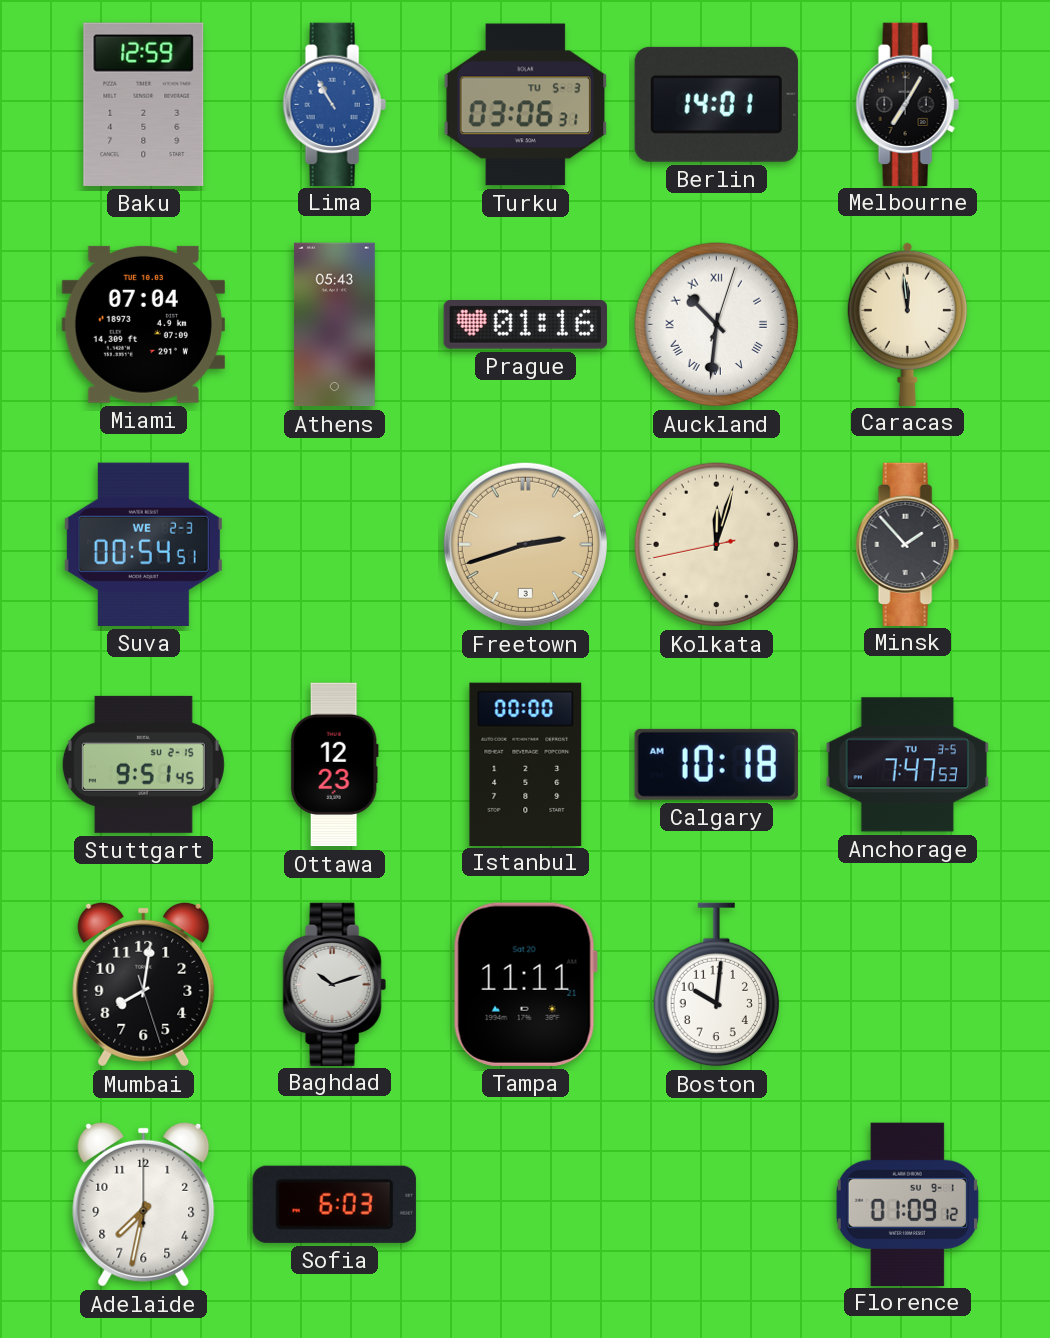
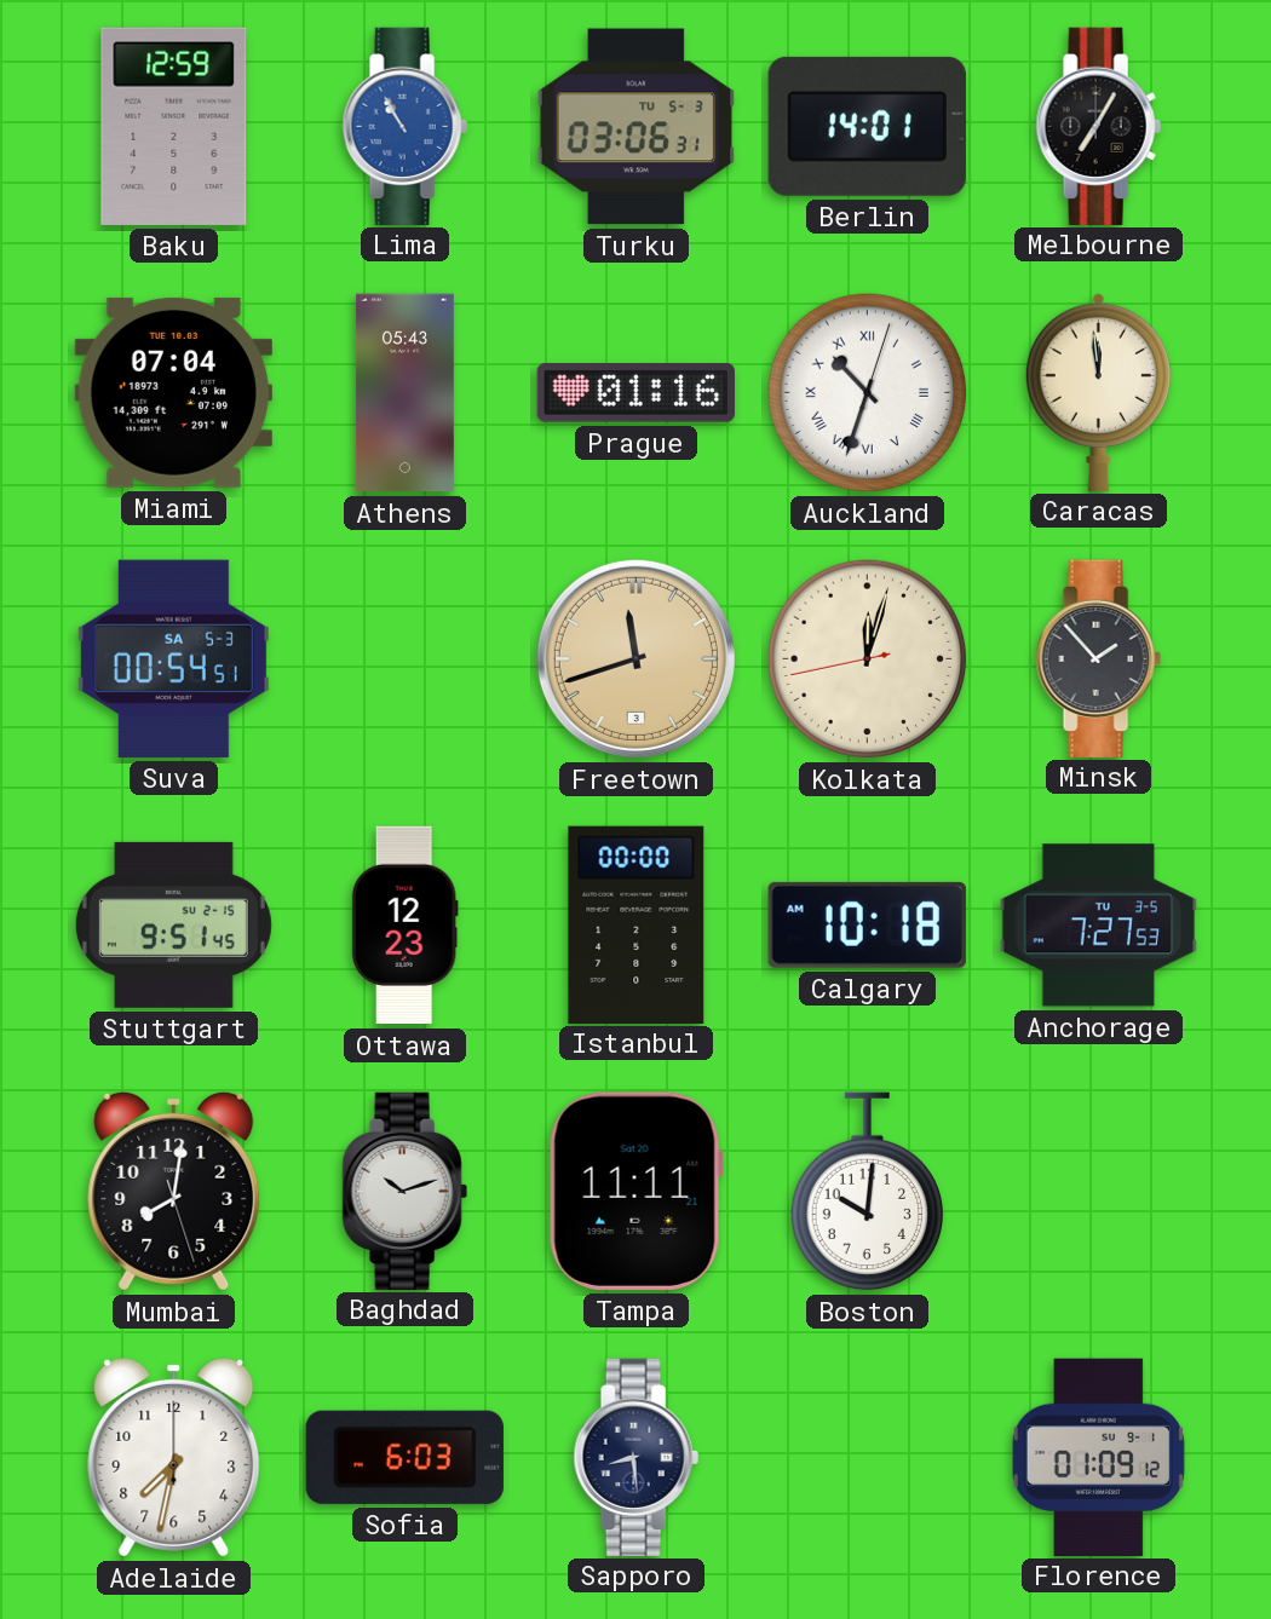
Auckland: 10:31 -> 10:33
Suva date: WE 2-3 -> SA 5-3
Freetown: 2:42 -> 11:42
Anchorage: 7:47 -> 7:27
Sapporo: none -> 8:29
